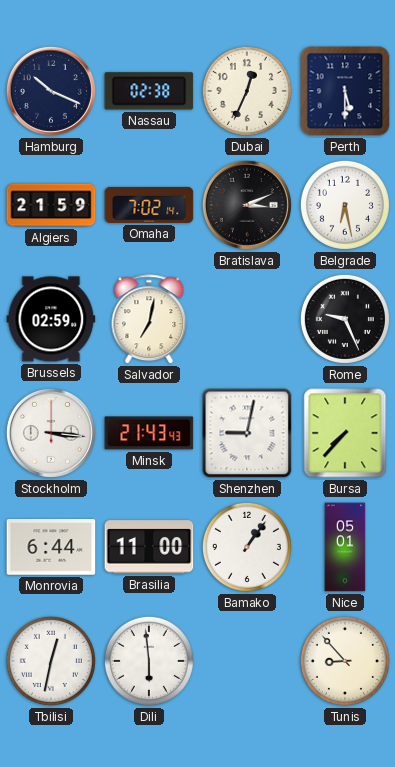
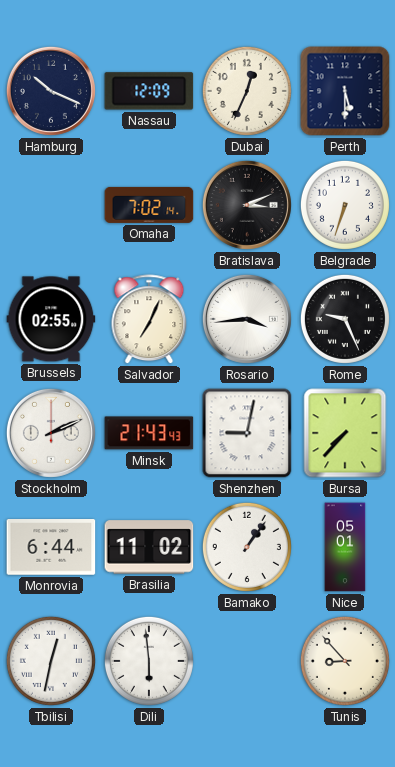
Nassau: 02:38 -> 12:09
Algiers: 21:59 -> none
Belgrade: 6:28 -> 6:33
Brussels: 02:59 -> 02:55
Salvador: 7:02 -> 7:04
Rosario: none -> 3:44
Stockholm: 3:16 -> 2:11
Brasilia: 11:00 -> 11:02
